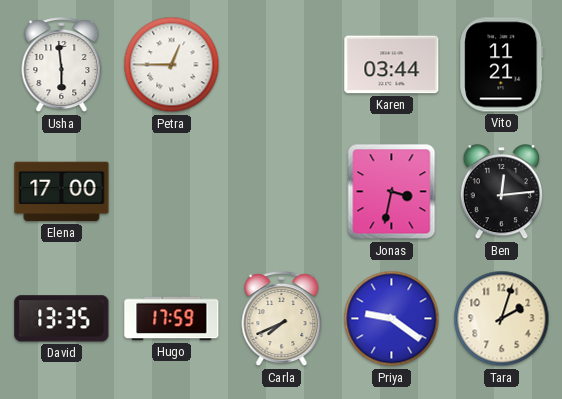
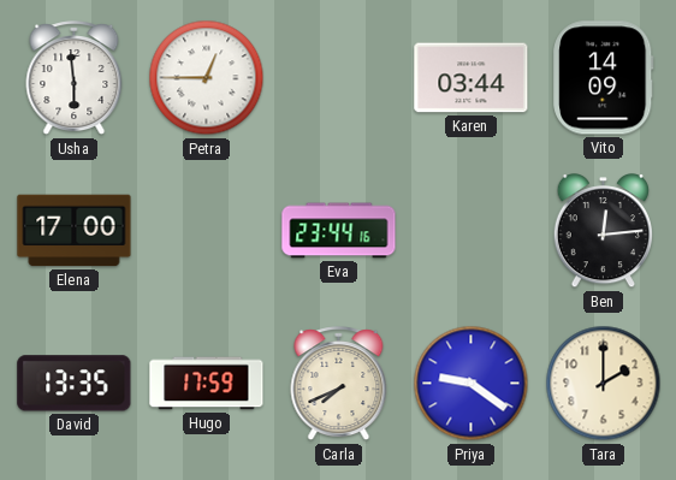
Vito: 11:21 -> 14:09
Eva: none -> 23:44
Jonas: 3:32 -> none
Tara: 2:03 -> 2:00
